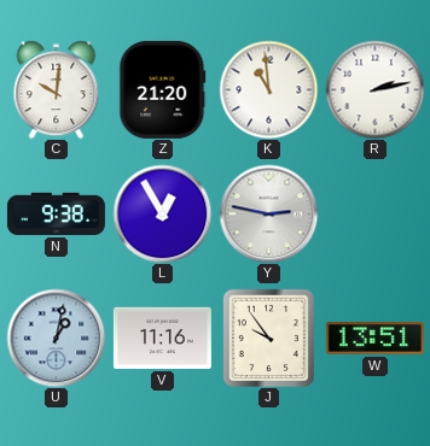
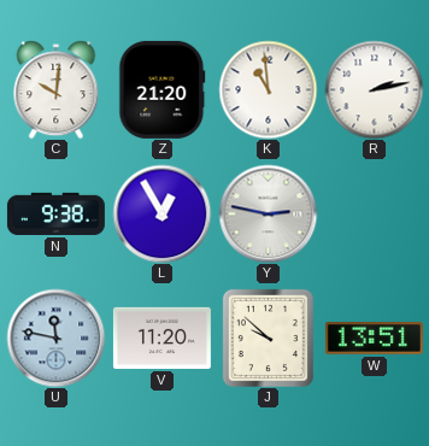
U: 1:02 -> 11:47
V: 11:16 -> 11:20
J: 9:54 -> 9:52
